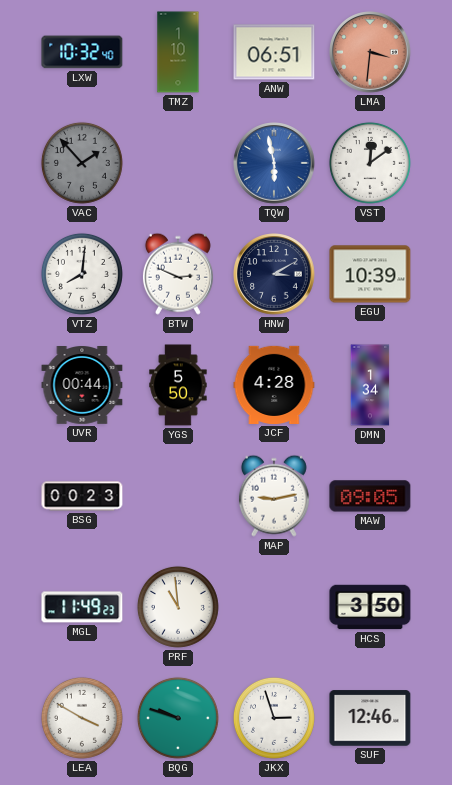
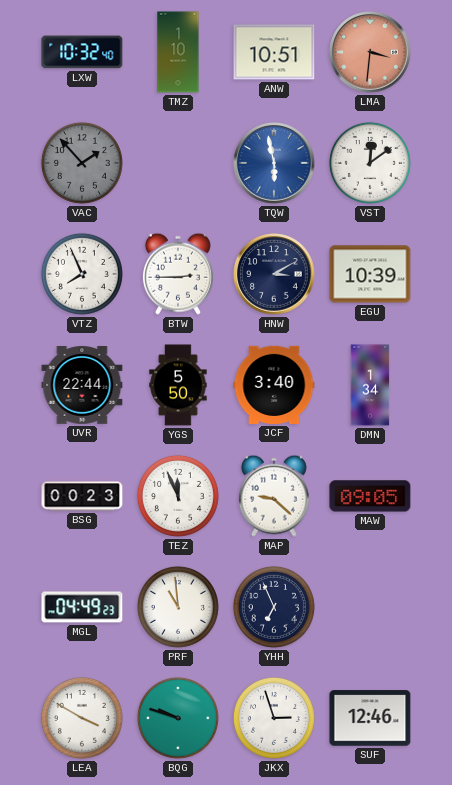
ANW: 06:51 -> 10:51
VTZ: 8:01 -> 7:56
BTW: 2:49 -> 2:45
UVR: 00:44 -> 22:44
JCF: 4:28 -> 3:40
TEZ: none -> 11:56
MAP: 9:13 -> 9:22
MGL: 11:49 -> 04:49
YHH: none -> 6:56
HCS: 3:50 -> none
